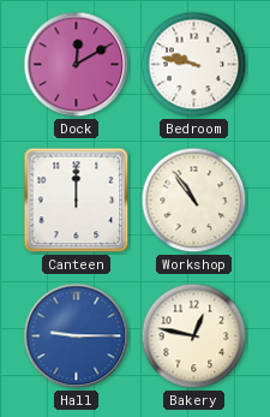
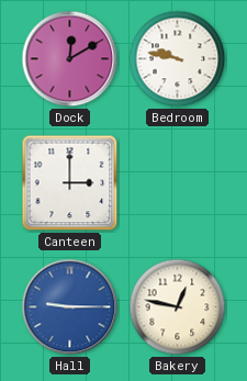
Canteen: 12:00 -> 3:00
Workshop: 10:54 -> none
